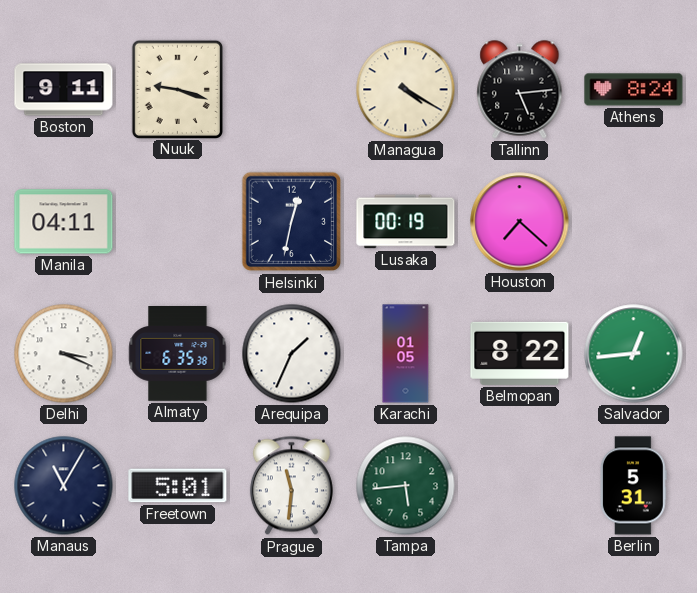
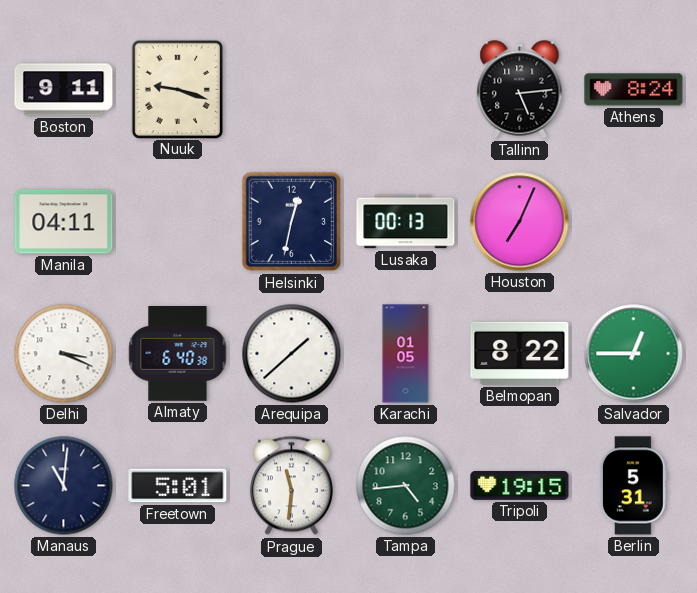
Managua: 4:20 -> none
Lusaka: 00:19 -> 00:13
Houston: 7:22 -> 7:04
Almaty: 6:35 -> 6:40
Arequipa: 1:34 -> 1:38
Salvador: 12:44 -> 12:45
Manaus: 11:05 -> 11:01
Tampa: 5:44 -> 4:44
Tripoli: none -> 19:15
